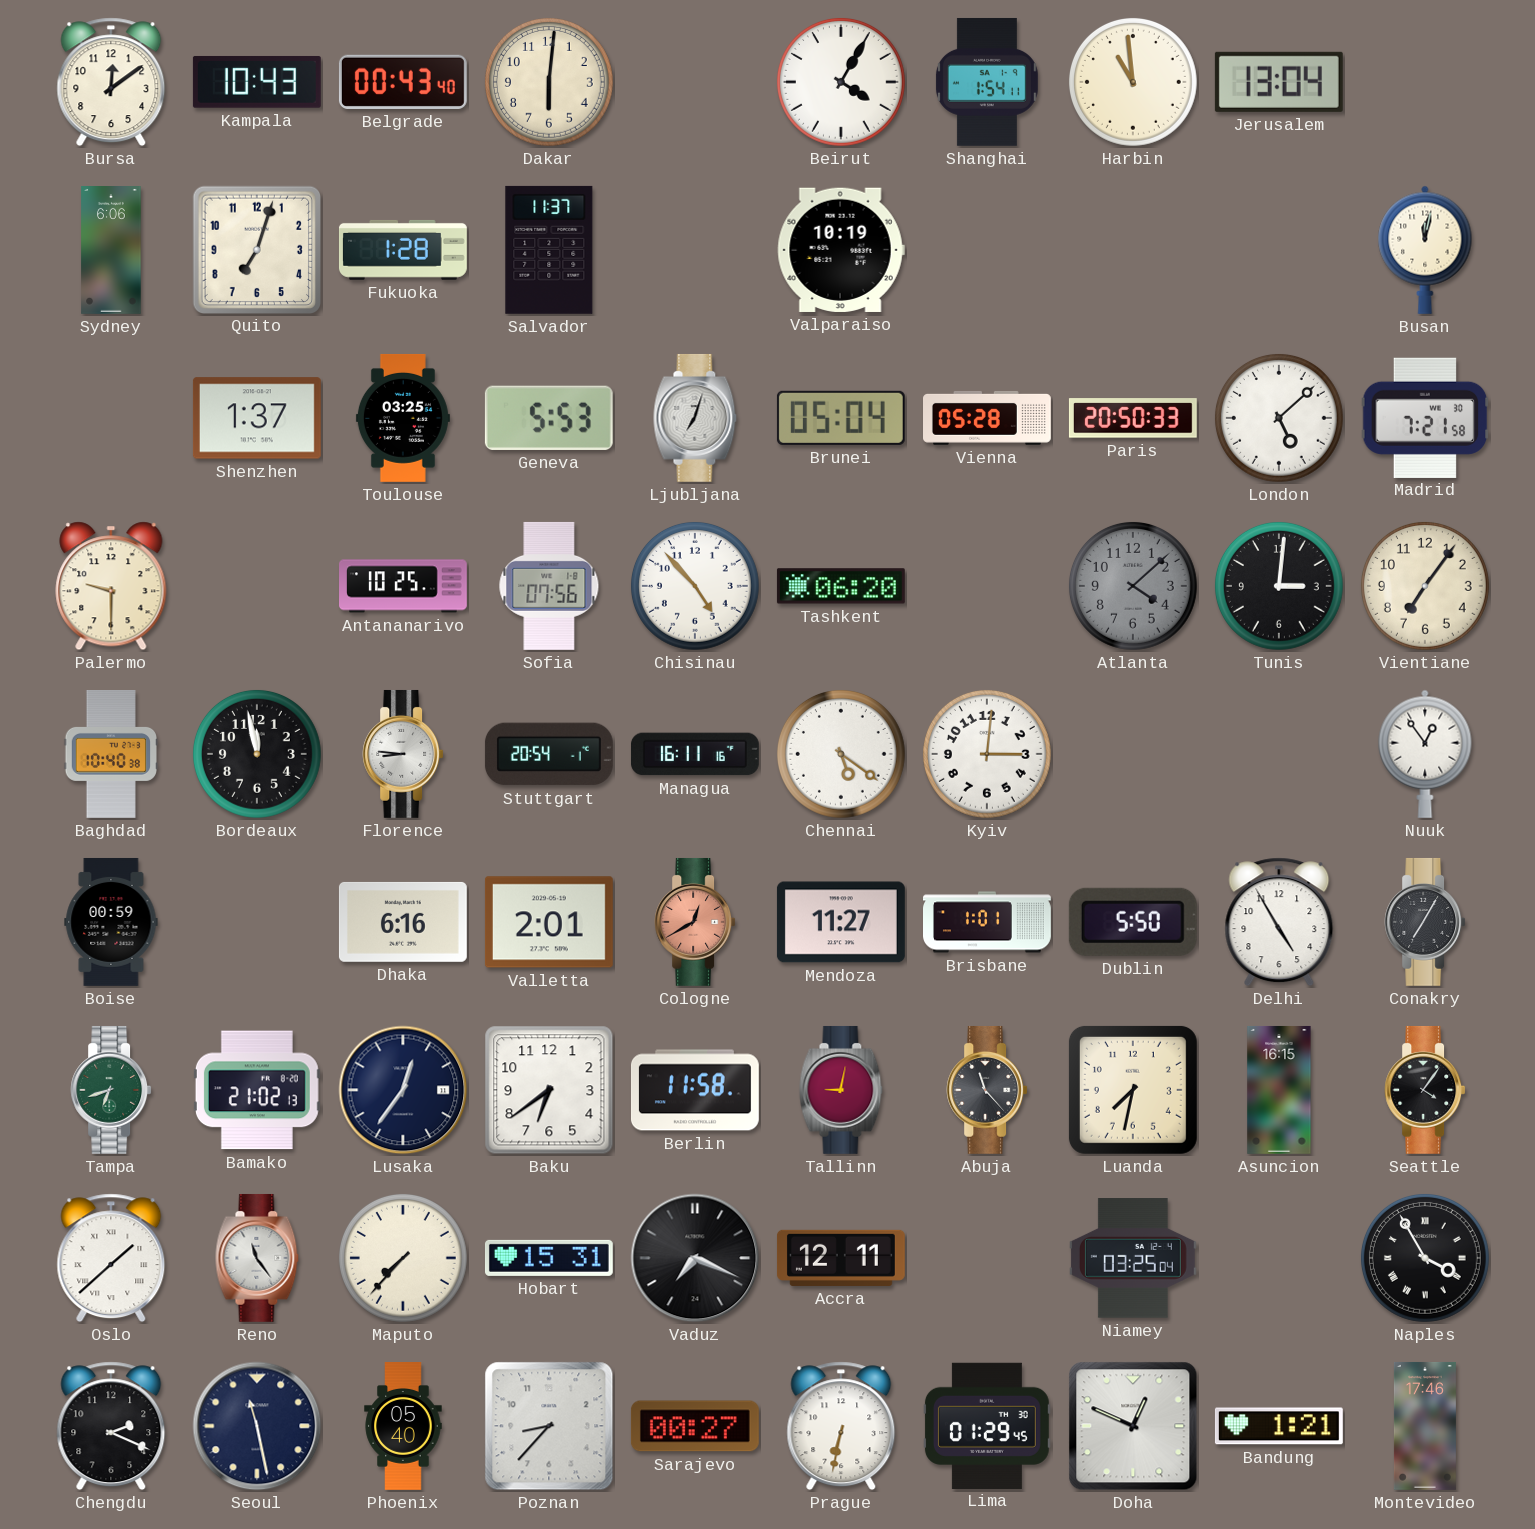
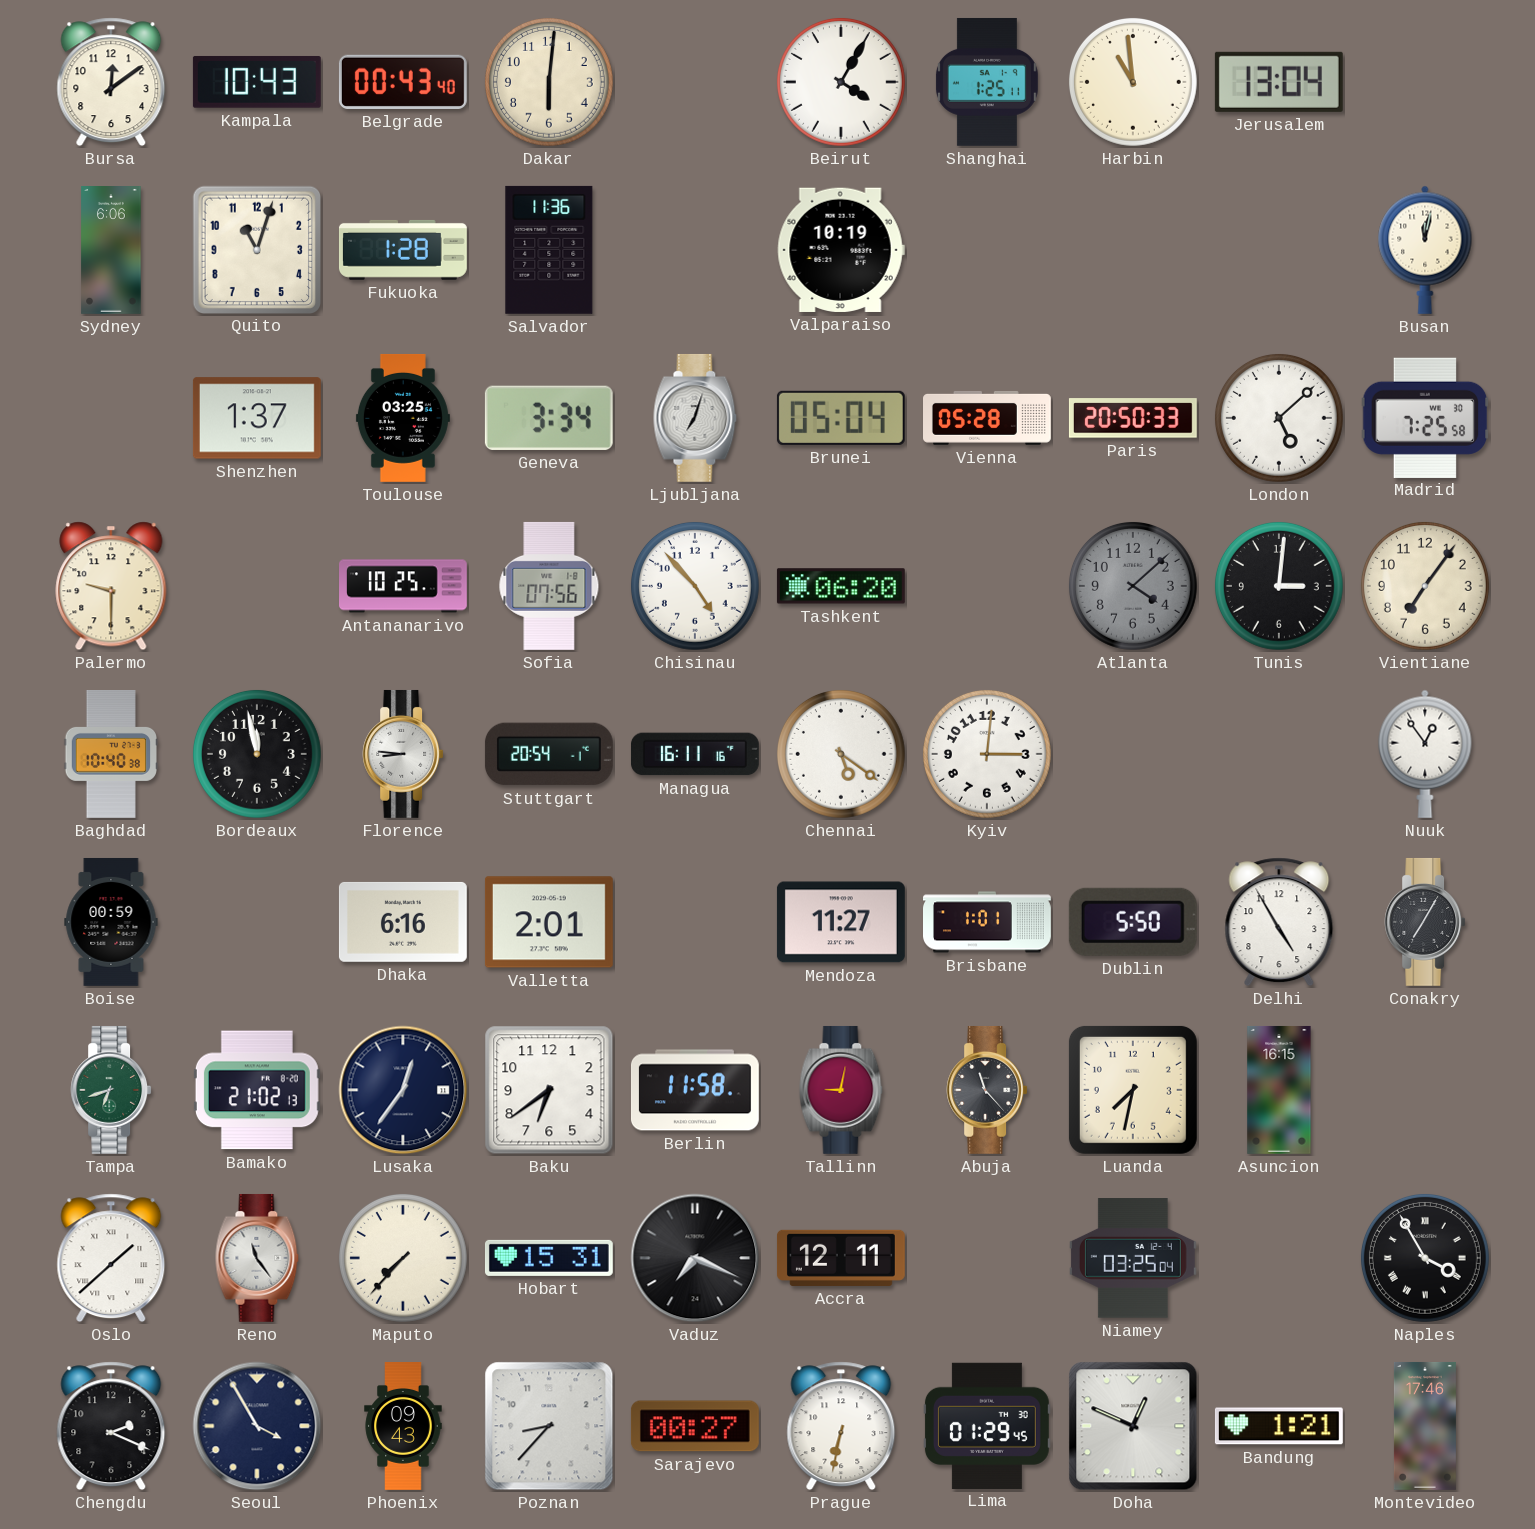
Shanghai: 1:54 -> 1:25
Quito: 7:03 -> 11:03
Salvador: 11:37 -> 11:36
Geneva: 5:53 -> 3:34
Madrid: 7:21 -> 7:25
Cologne: 12:40 -> none
Seattle: 4:06 -> none
Seoul: 11:28 -> 3:55
Phoenix: 05:40 -> 09:43
